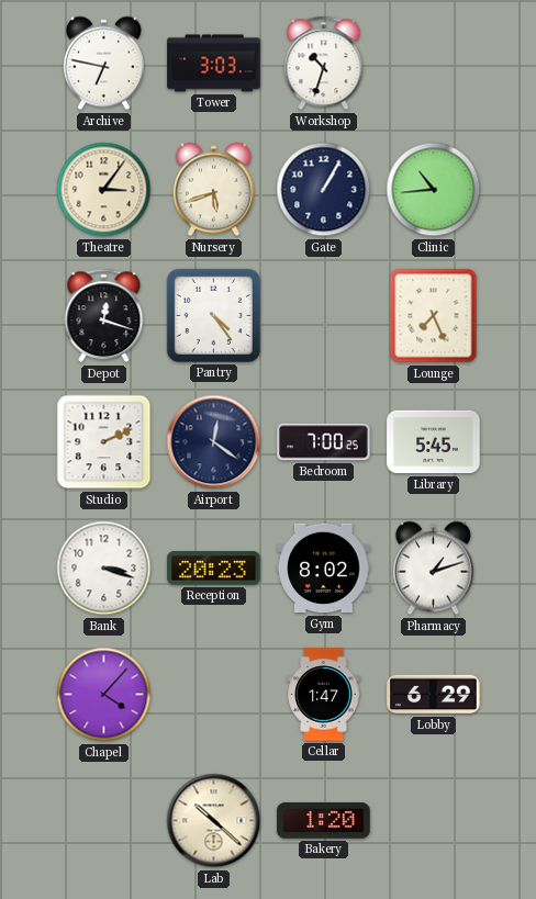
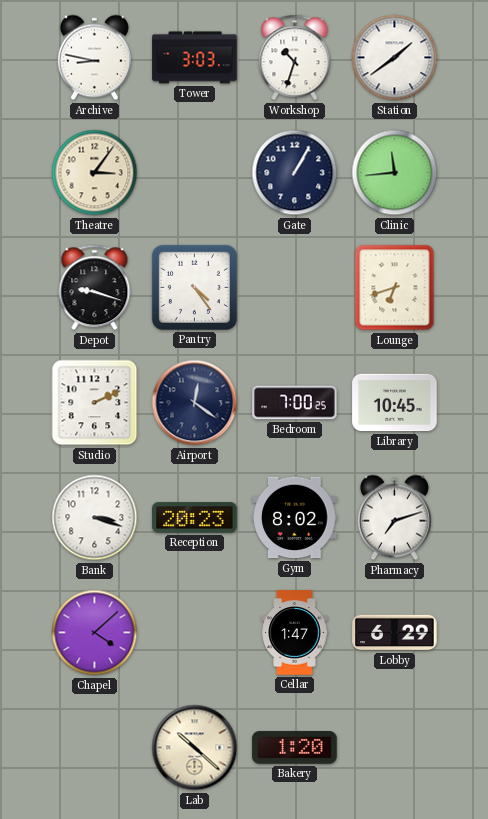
Archive: 6:47 -> 8:47
Station: none -> 1:39
Nursery: 5:42 -> none
Clinic: 10:44 -> 11:44
Depot: 12:18 -> 9:18
Lounge: 7:26 -> 6:42
Library: 5:45 -> 10:45
Pharmacy: 1:12 -> 7:12
Chapel: 4:07 -> 4:08
